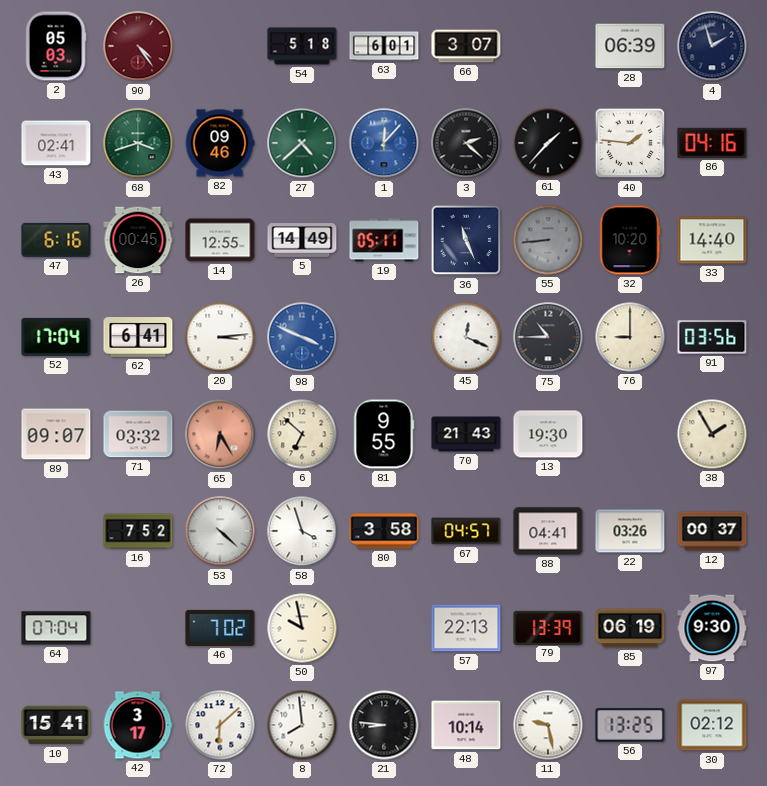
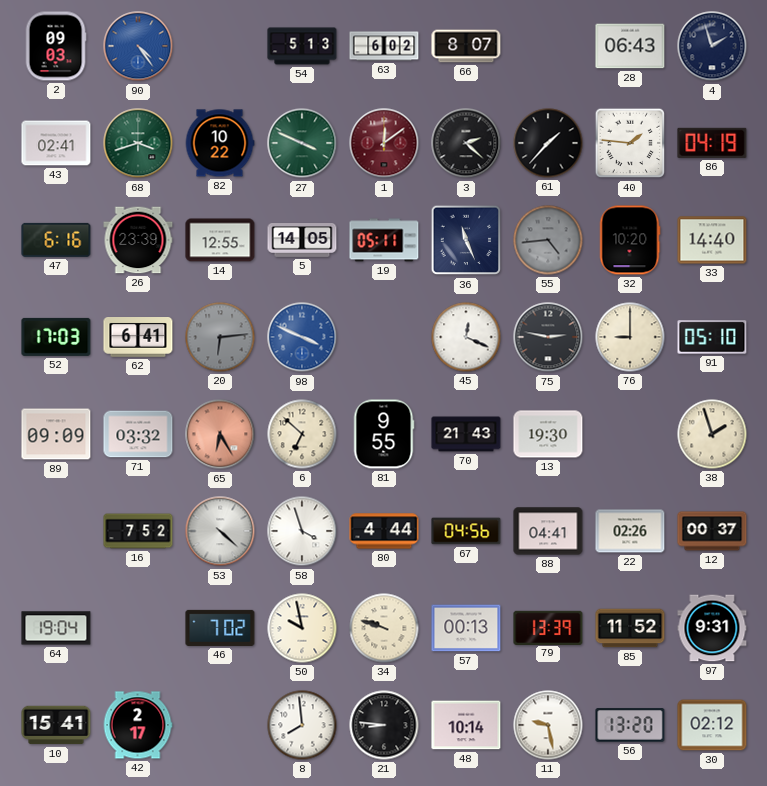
2: 05:03 -> 09:03
90 dial: burgundy -> blue
54: 5:18 -> 5:13
63: 6:01 -> 6:02
66: 3:07 -> 8:07
28: 06:39 -> 06:43
82: 09:46 -> 10:22
27: 4:38 -> 3:49
1: 12:07 -> 12:09
1 dial: blue -> burgundy
86: 04:16 -> 04:19
26: 00:45 -> 23:39
5: 14:49 -> 14:05
55: 8:44 -> 4:44
52: 17:04 -> 17:03
20: 3:14 -> 6:14
20 dial: white -> grey
75: 10:45 -> 2:47
91: 03:56 -> 05:10
89: 09:07 -> 09:09
38: 1:55 -> 1:57
80: 3:58 -> 4:44
67: 04:57 -> 04:56
22: 03:26 -> 02:26
64: 07:04 -> 19:04
34: none -> 9:48
57: 22:13 -> 00:13
85: 06:19 -> 11:52
97: 9:30 -> 9:31
42: 3:17 -> 2:17
72: 6:08 -> none
56: 13:25 -> 13:20
